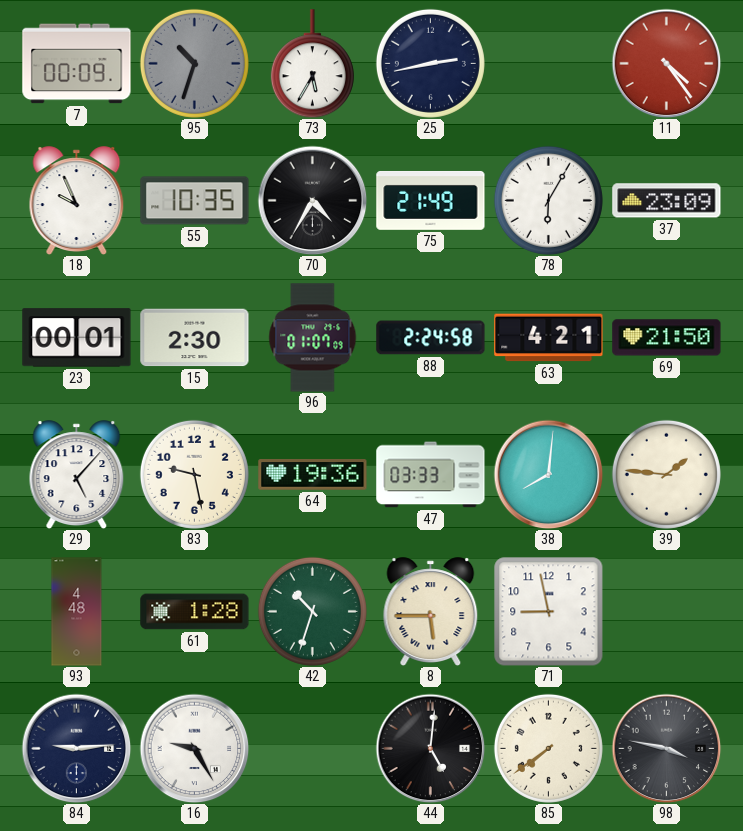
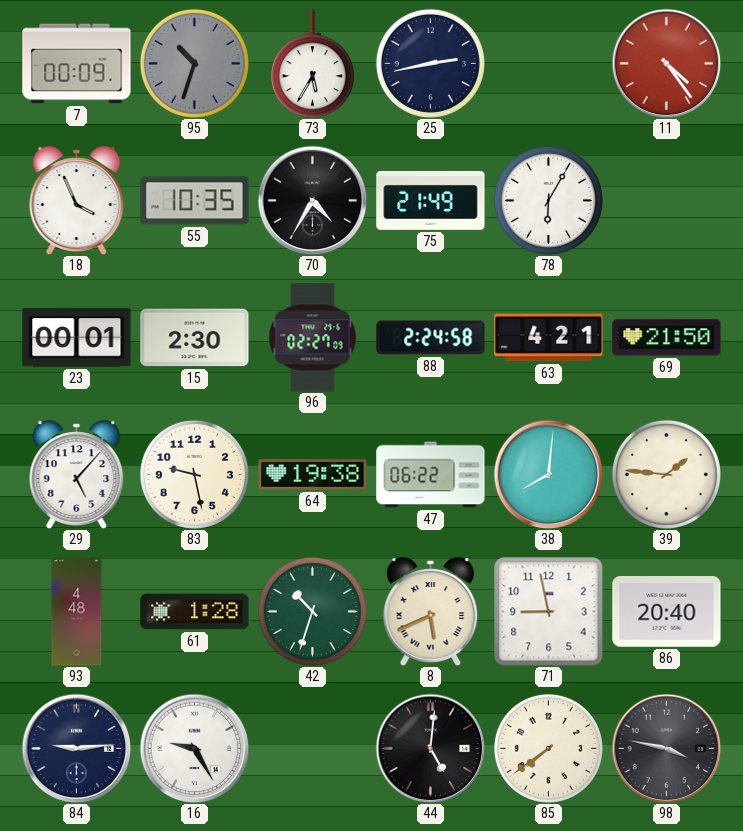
18: 9:56 -> 3:56
37: 23:09 -> none
96: 01:07 -> 02:27
64: 19:36 -> 19:38
47: 03:33 -> 06:22
8: 5:45 -> 5:41
86: none -> 20:40
